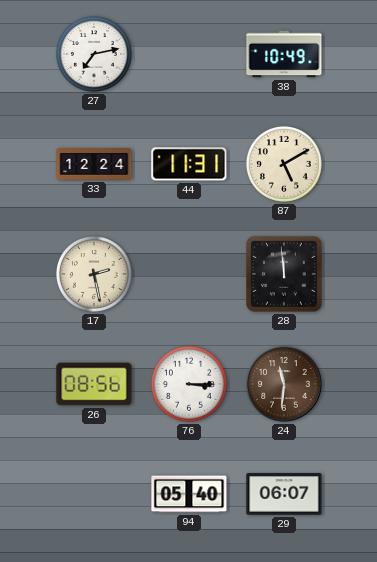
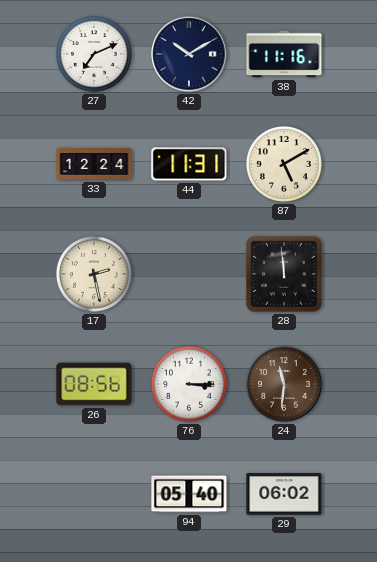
27: 7:13 -> 7:11
42: none -> 10:10
38: 10:49 -> 11:16
29: 06:07 -> 06:02
